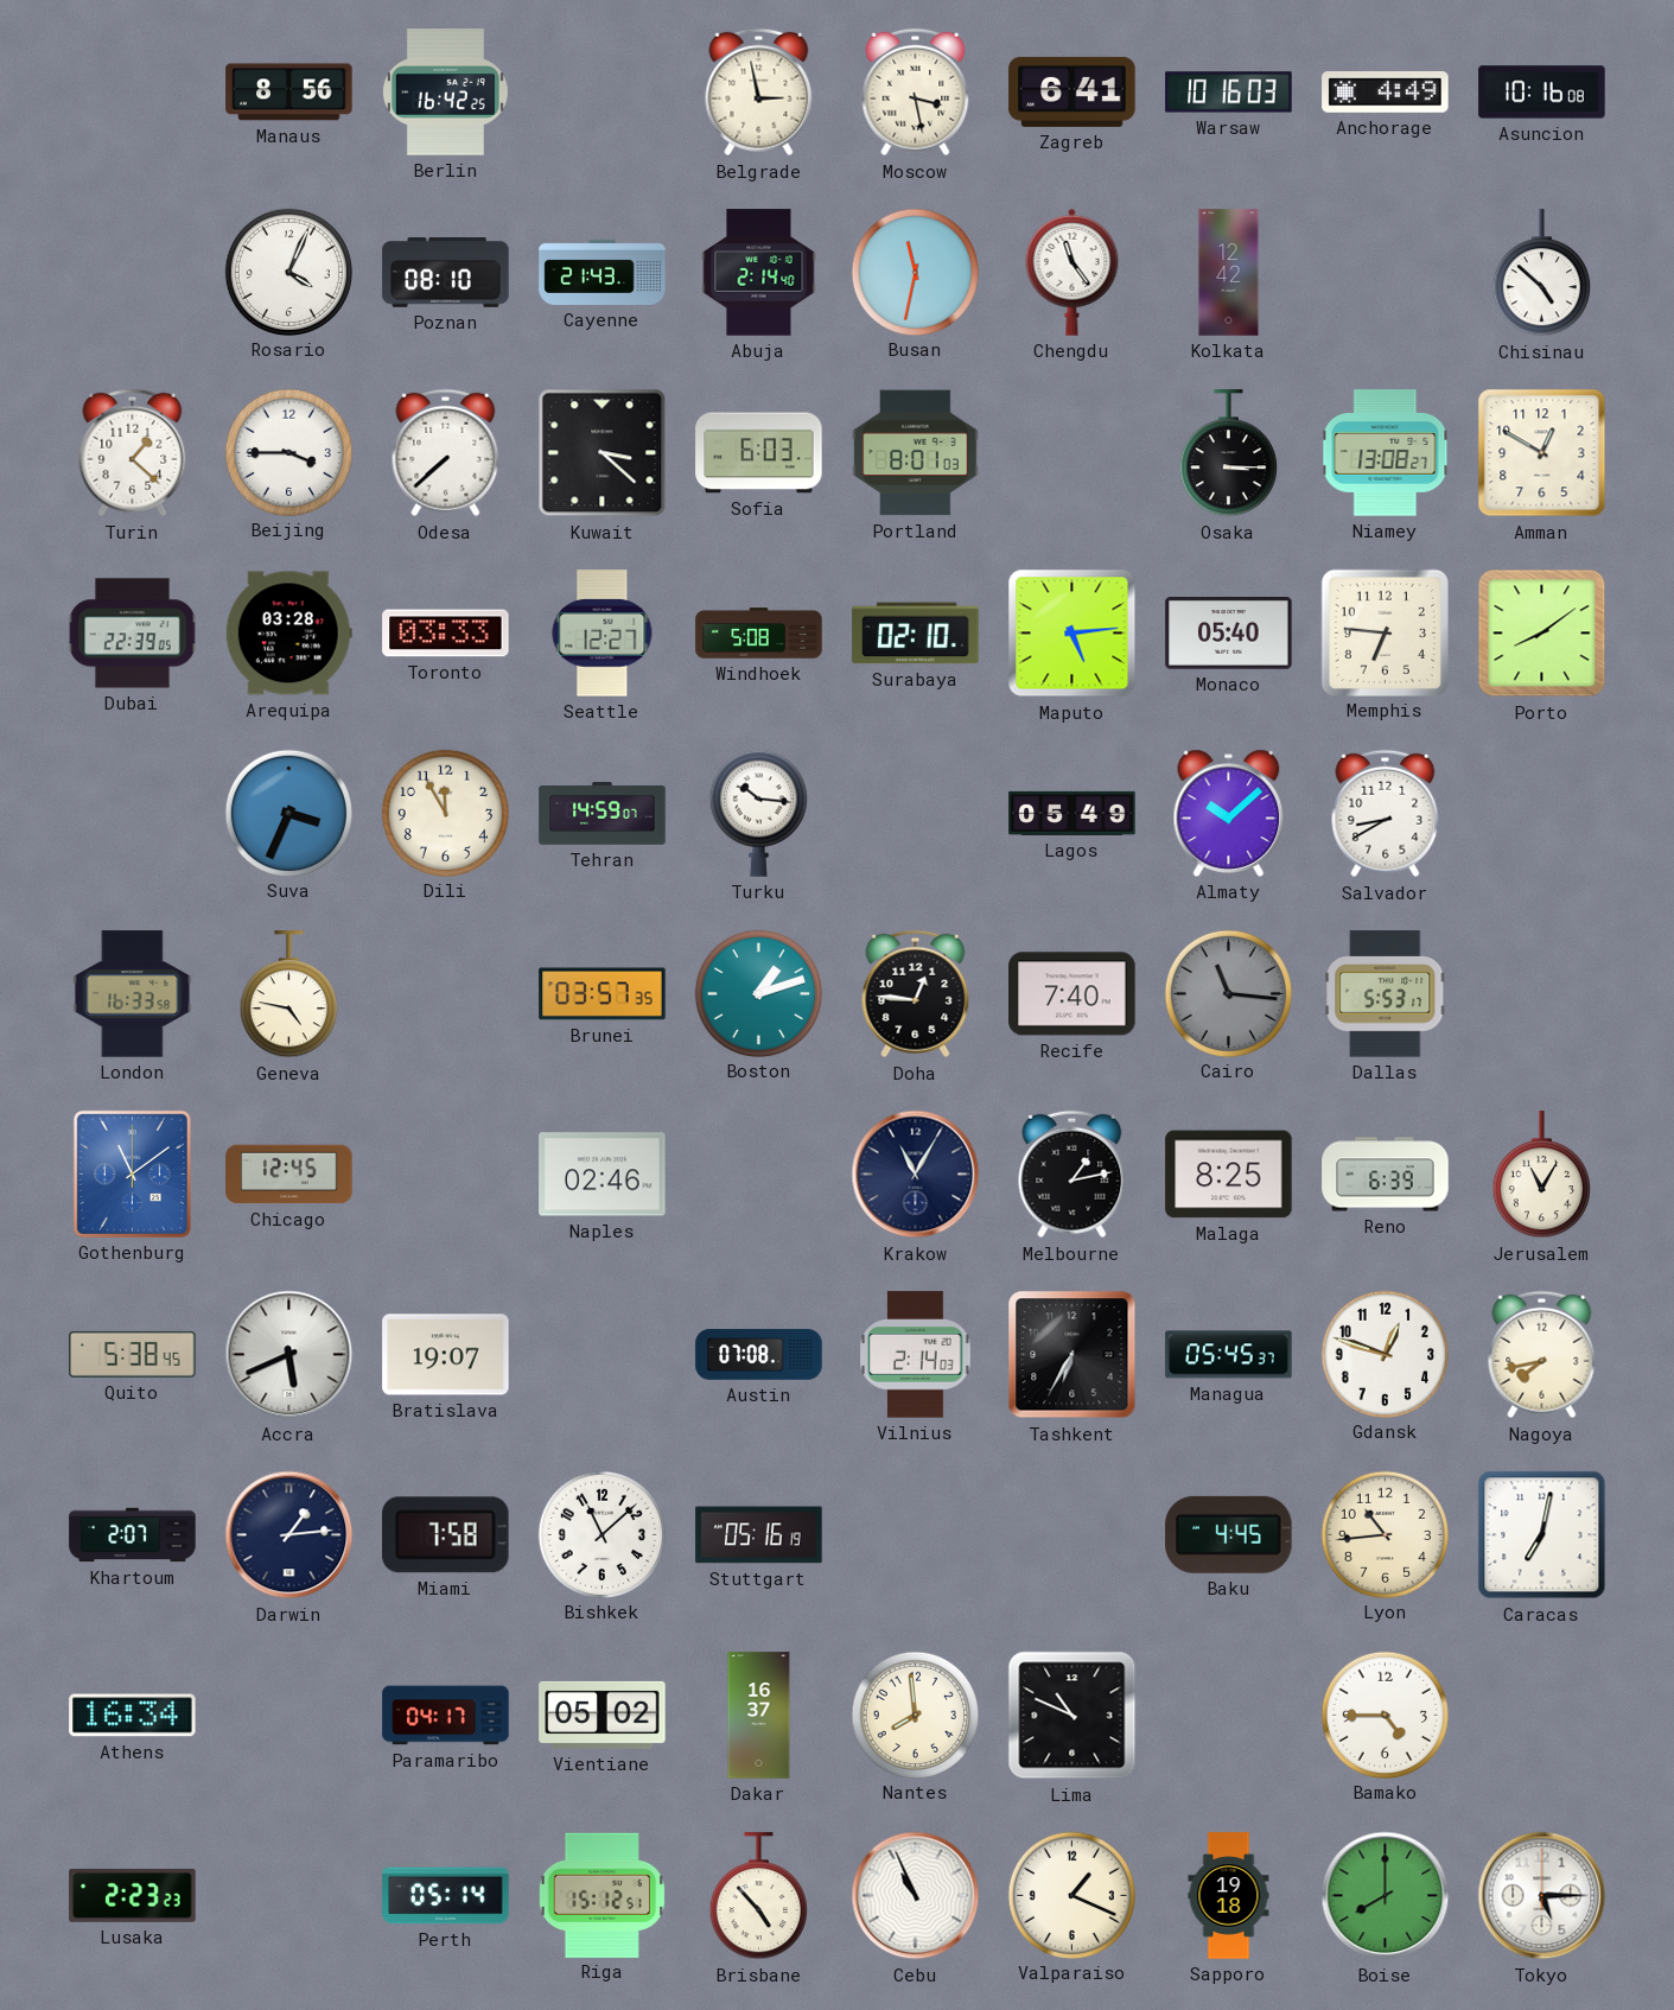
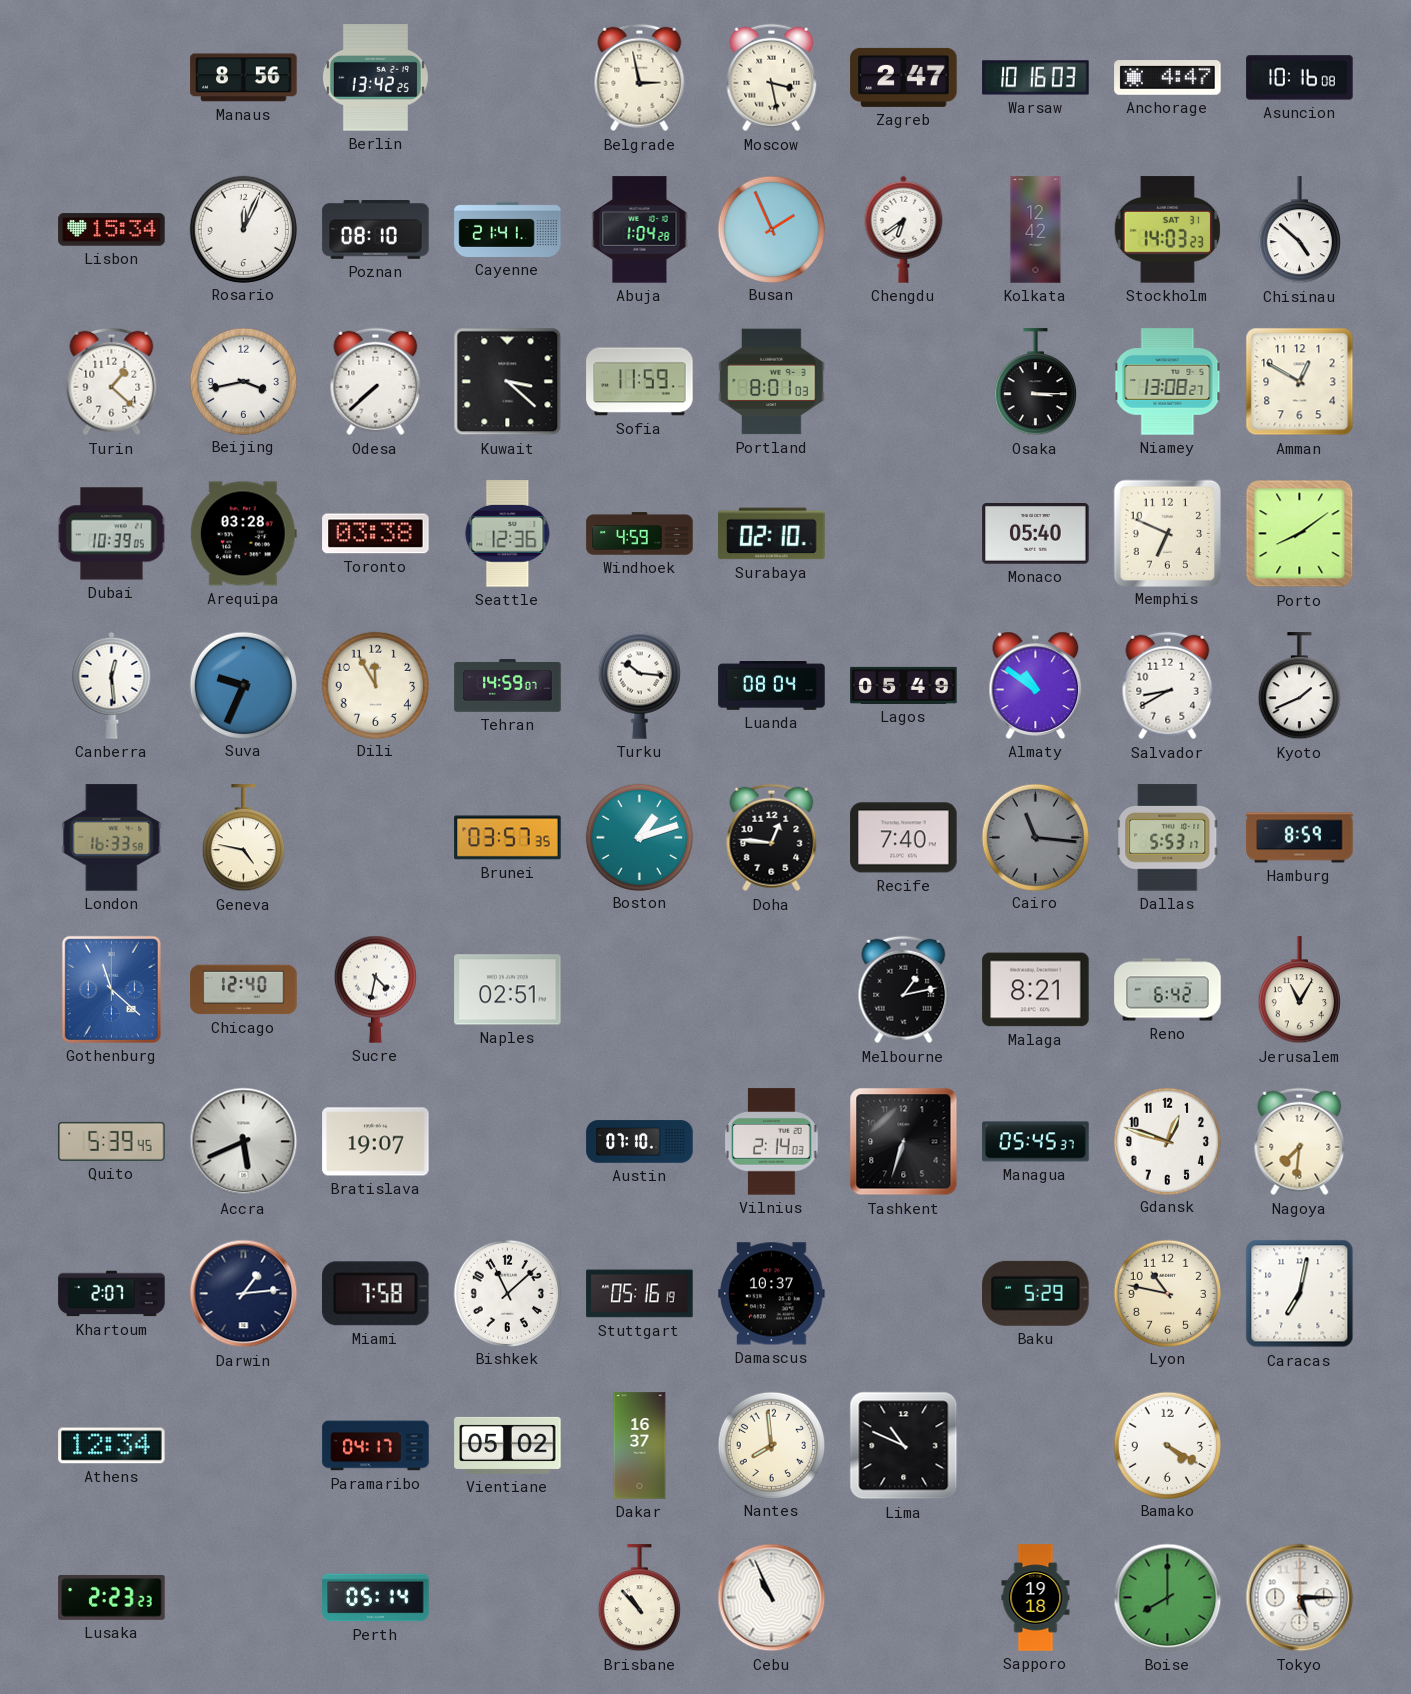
Berlin: 16:42 -> 13:42
Zagreb: 6:41 -> 2:47
Anchorage: 4:49 -> 4:47
Lisbon: none -> 15:34
Rosario: 4:04 -> 12:04
Cayenne: 21:43 -> 21:41
Abuja: 2:14 -> 1:04
Busan: 11:32 -> 1:56
Chengdu: 11:24 -> 6:39
Stockholm: none -> 14:03
Beijing: 3:45 -> 3:43
Sofia: 6:03 -> 11:59
Dubai: 22:39 -> 10:39
Toronto: 03:33 -> 03:38
Seattle: 12:27 -> 12:36
Windhoek: 5:08 -> 4:59
Maputo: 5:14 -> none
Memphis: 6:46 -> 6:49
Canberra: none -> 12:29
Suva: 3:34 -> 9:34
Luanda: none -> 08:04
Almaty: 10:08 -> 10:51
Kyoto: none -> 1:41
Hamburg: none -> 8:59
Gothenburg: 11:09 -> 11:22
Chicago: 12:45 -> 12:40
Sucre: none -> 4:32
Naples: 02:46 -> 02:51
Krakow: 11:05 -> none
Malaga: 8:25 -> 8:21
Reno: 6:39 -> 6:42
Quito: 5:38 -> 5:39
Austin: 07:08 -> 07:10
Tashkent: 6:35 -> 6:33
Nagoya: 7:43 -> 7:31
Damascus: none -> 10:37
Baku: 4:45 -> 5:29
Lyon: 10:44 -> 10:47
Athens: 16:34 -> 12:34
Bamako: 4:45 -> 4:20
Riga: 15:12 -> none
Brisbane: 4:53 -> 10:53
Valparaiso: 1:19 -> none
